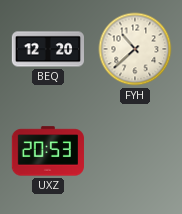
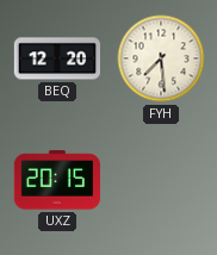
FYH: 10:38 -> 7:29
UXZ: 20:53 -> 20:15
